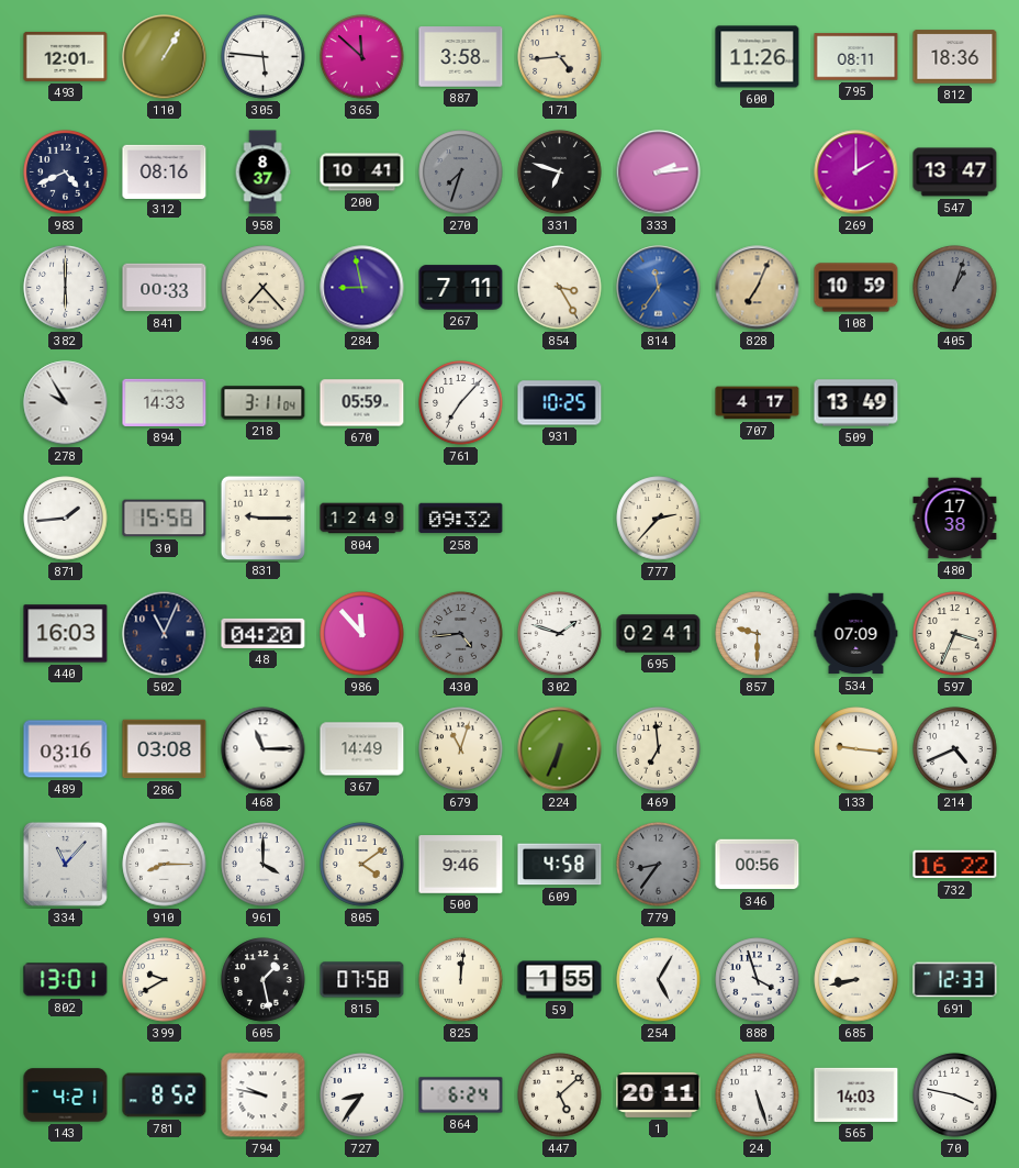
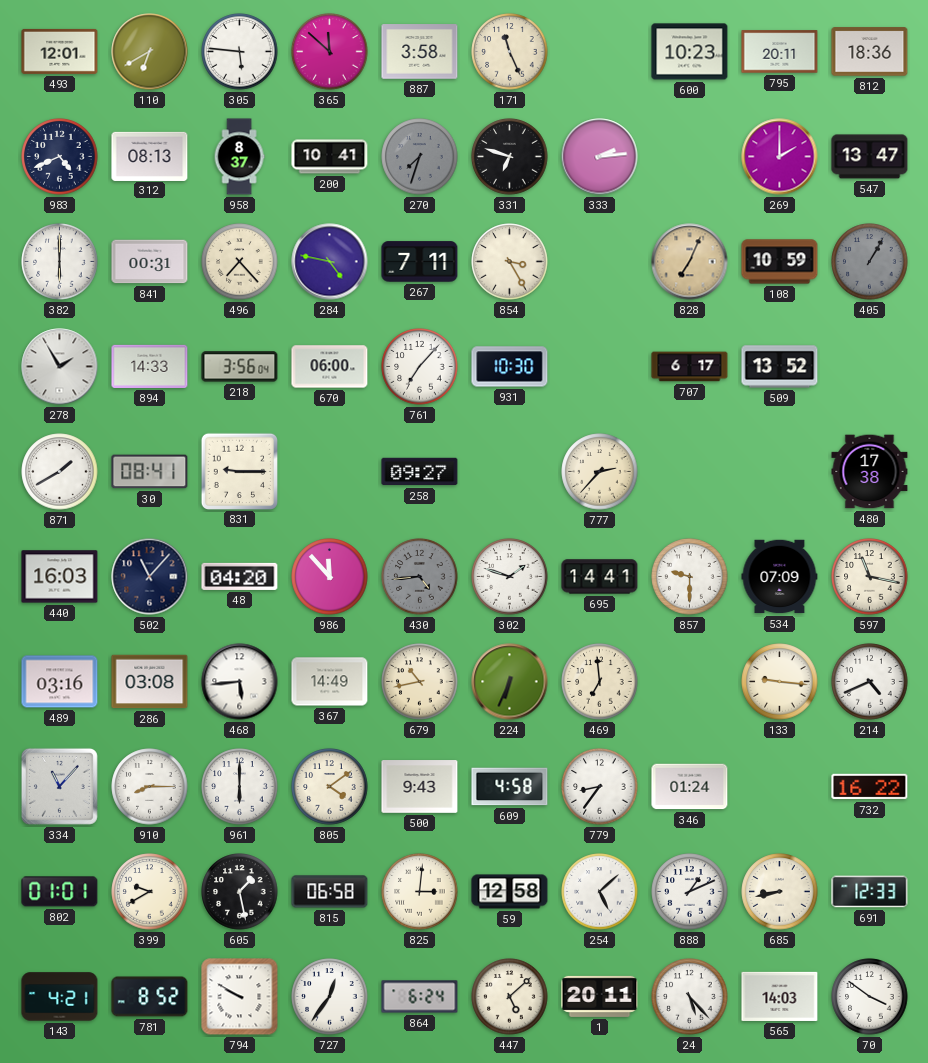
110: 1:05 -> 6:40
171: 4:44 -> 11:26
600: 11:26 -> 10:23
795: 08:11 -> 20:11
312: 08:16 -> 08:13
841: 00:33 -> 00:31
284: 8:58 -> 4:47
814: 11:36 -> none
405: 1:03 -> 1:05
278: 9:55 -> 1:55
218: 3:11 -> 3:56
670: 05:59 -> 06:00
931: 10:25 -> 10:30
707: 4:17 -> 6:17
509: 13:49 -> 13:52
871: 1:44 -> 1:40
30: 15:58 -> 08:41
804: 12:49 -> none
258: 09:32 -> 09:27
502: 11:04 -> 11:07
695: 02:41 -> 14:41
597: 3:34 -> 11:17
468: 11:15 -> 5:44
679: 11:03 -> 10:43
961: 4:00 -> 6:00
500: 9:46 -> 9:43
779 dial: grey -> white
346: 00:56 -> 01:24
802: 13:01 -> 01:01
815: 07:58 -> 06:58
825: 12:01 -> 3:01
59: 1:55 -> 12:58
254: 5:05 -> 5:08
888: 3:57 -> 1:11
794: 9:47 -> 9:50
727: 8:36 -> 12:36
24: 5:27 -> 5:23
70: 3:47 -> 3:51
